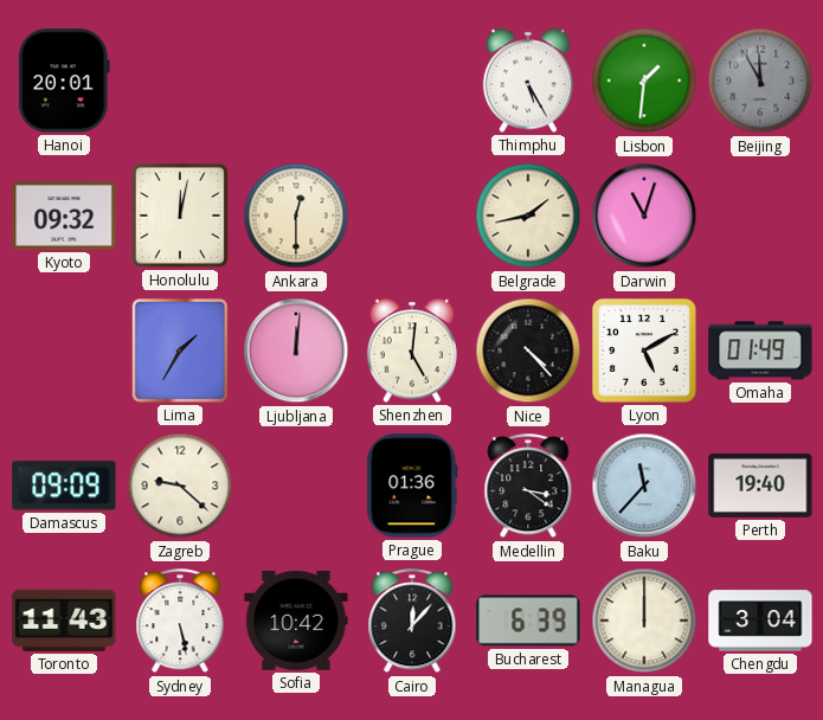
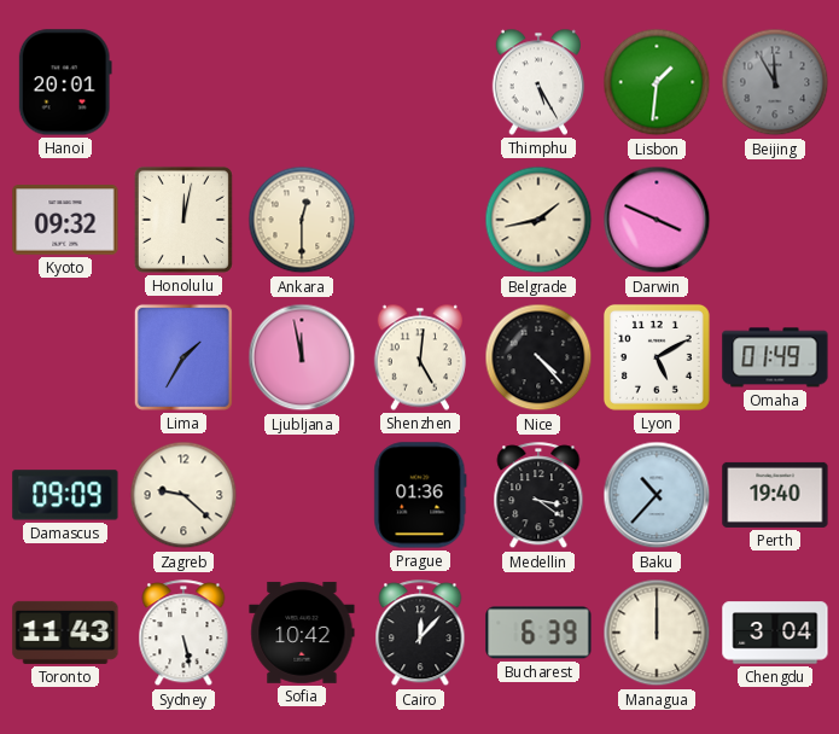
Darwin: 11:03 -> 3:49
Ljubljana: 12:01 -> 11:58
Baku: 11:37 -> 10:37
